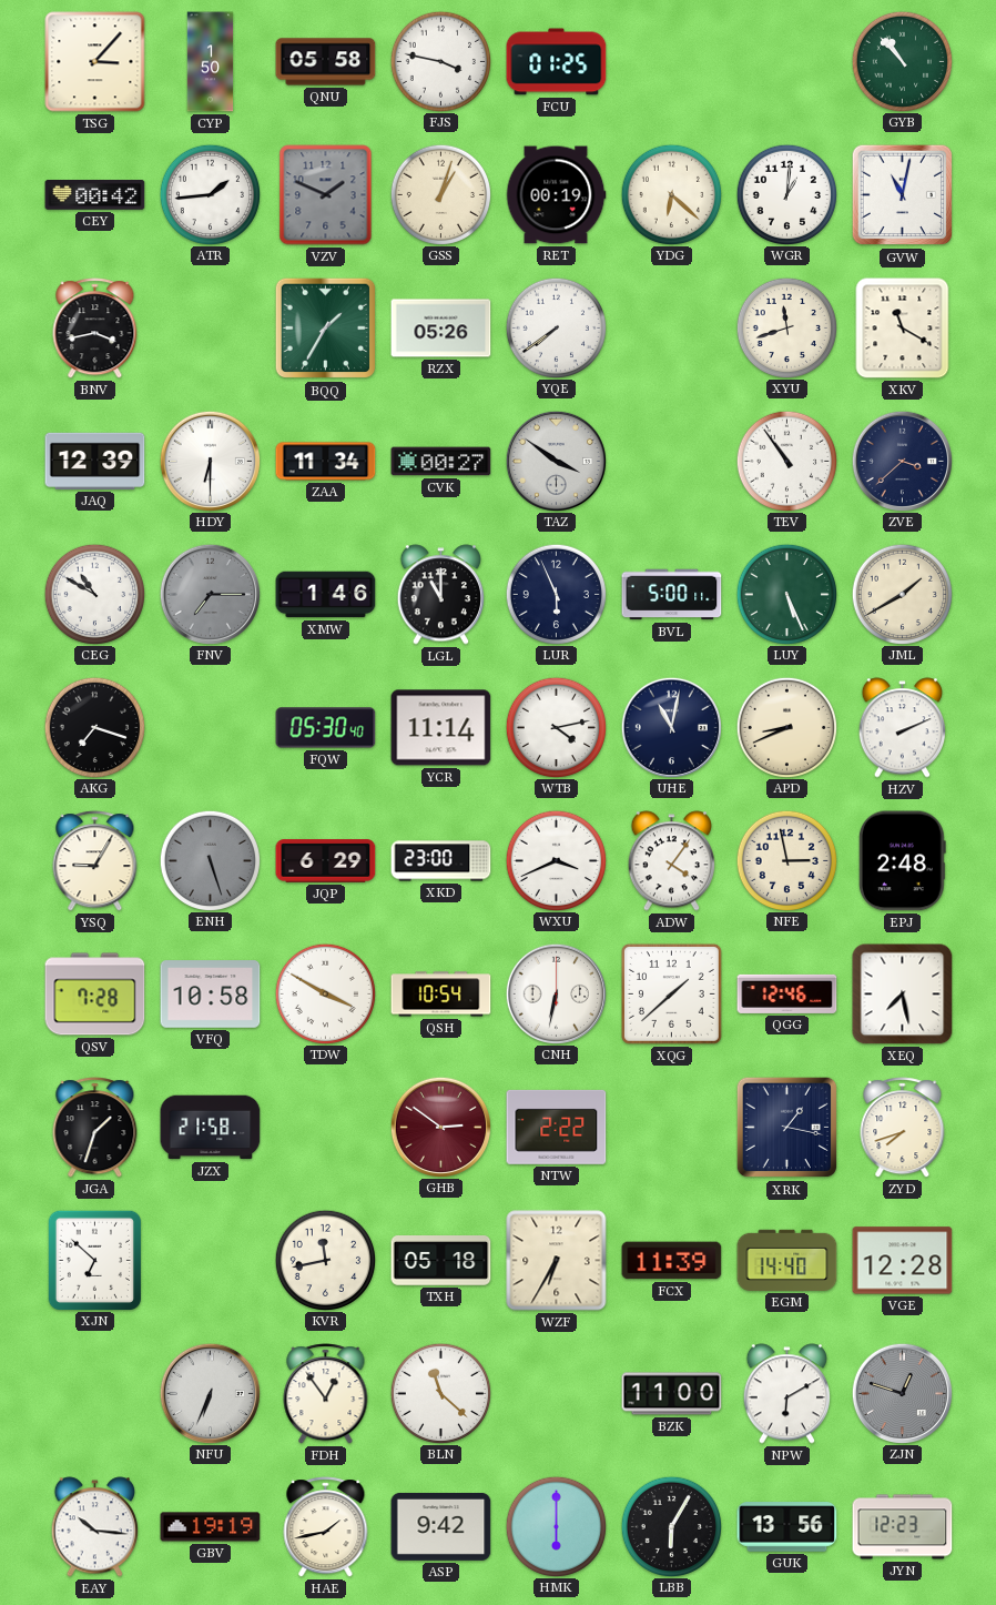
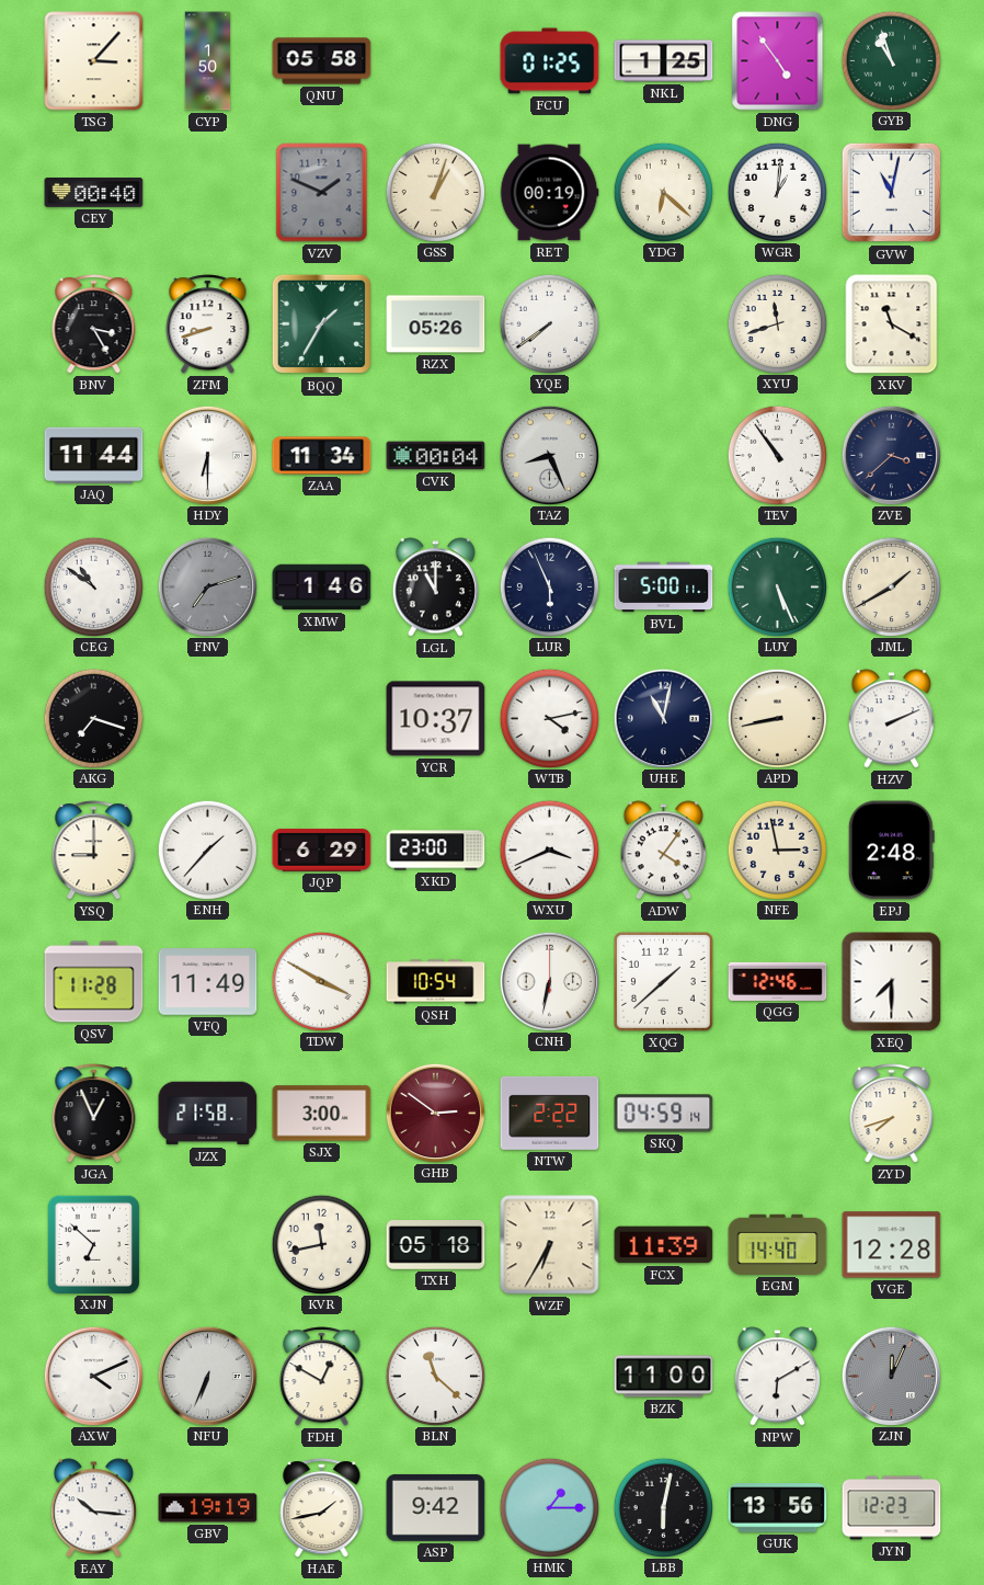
FJS: 3:47 -> none
NKL: none -> 1:25
DNG: none -> 4:54
GYB: 10:53 -> 10:57
CEY: 00:42 -> 00:40
ATR: 1:44 -> none
BNV: 3:43 -> 3:25
ZFM: none -> 8:42
JAQ: 12:39 -> 11:44
CVK: 00:27 -> 00:04
TAZ: 3:51 -> 8:26
CEG: 10:50 -> 10:51
FNV: 7:15 -> 7:12
FQW: 05:30 -> none
YCR: 11:14 -> 10:37
APD: 8:41 -> 8:43
YSQ: 9:05 -> 9:00
ENH: 5:27 -> 1:37
ENH dial: grey -> white
QSV: 7:28 -> 11:28
VFQ: 10:58 -> 11:49
XEQ: 7:28 -> 7:30
JGA: 1:33 -> 12:56
SJX: none -> 3:00
SKQ: none -> 04:59
XRK: 1:17 -> none
AXW: none -> 4:11
FDH: 12:54 -> 12:50
ZJN: 12:48 -> 12:04
HMK: 6:00 -> 1:15
LBB: 6:05 -> 6:02
